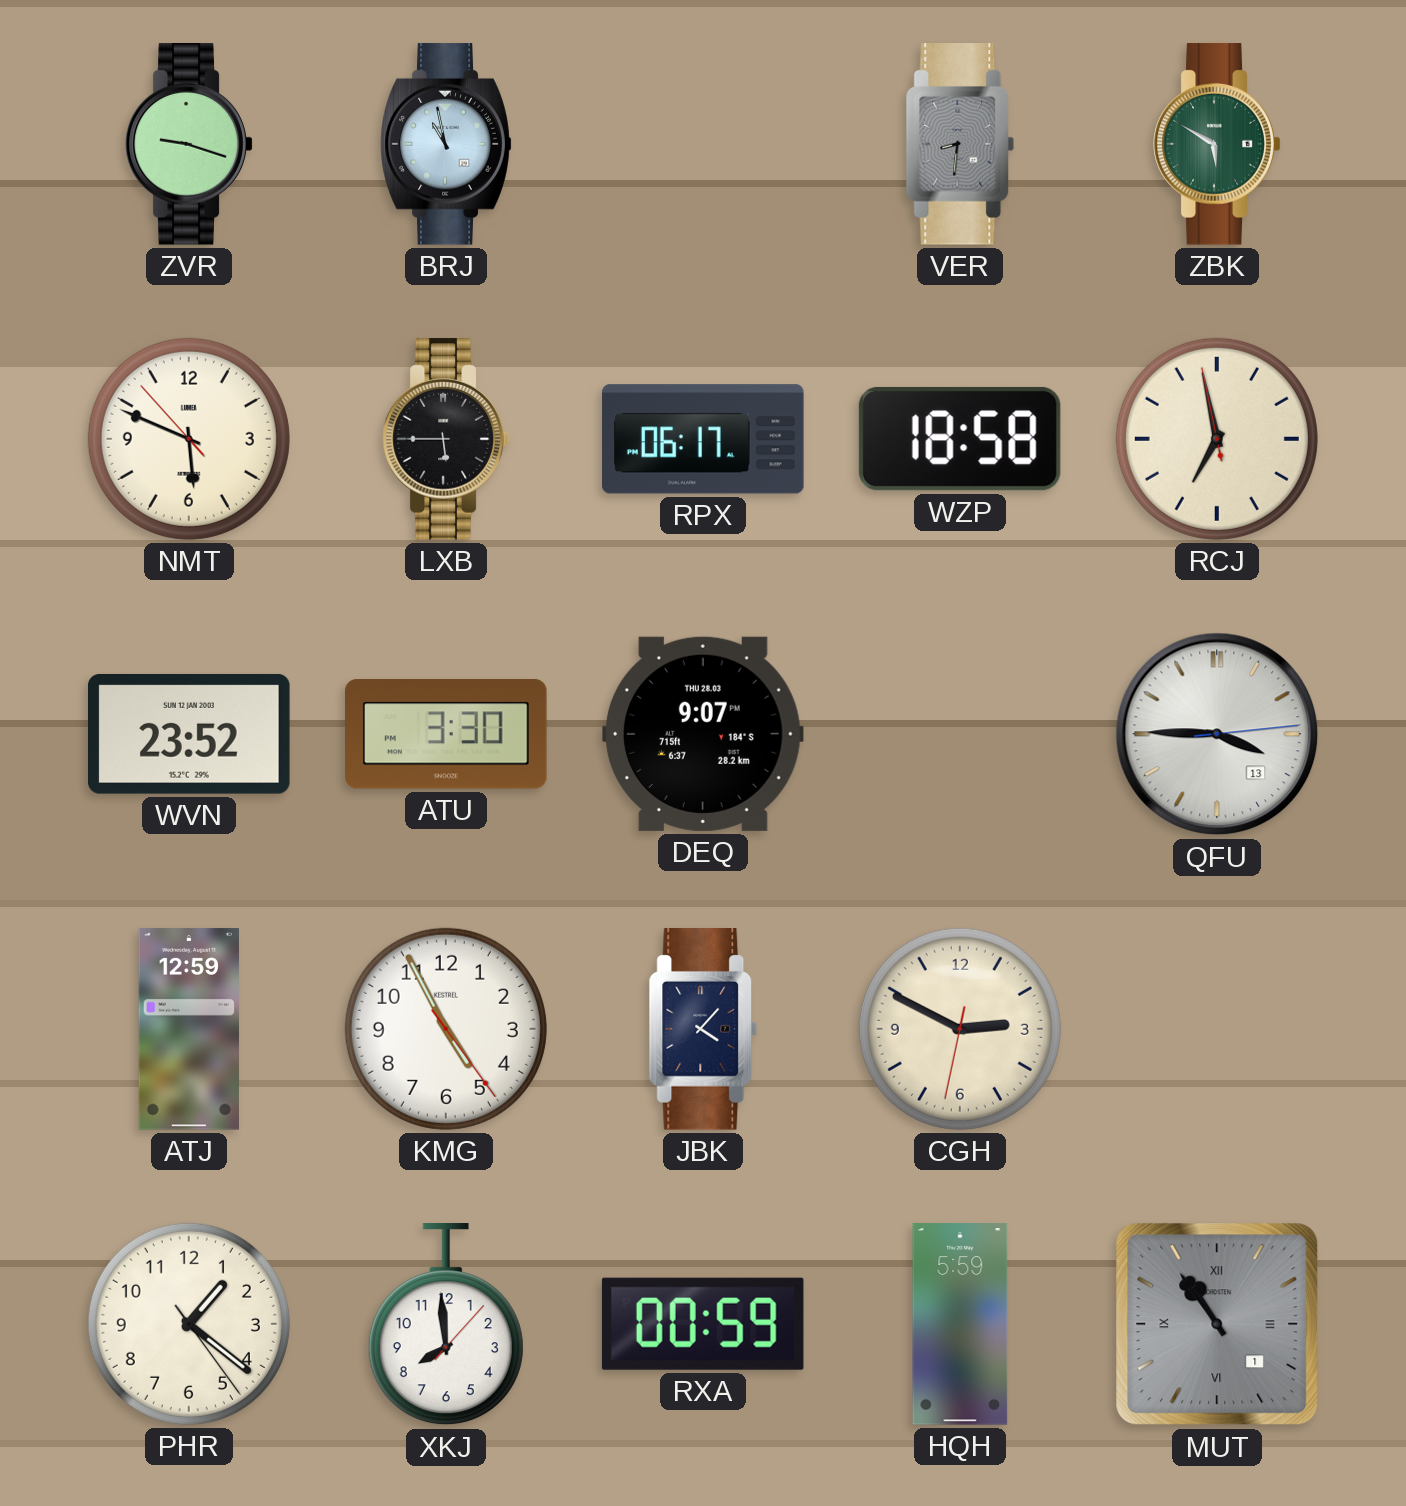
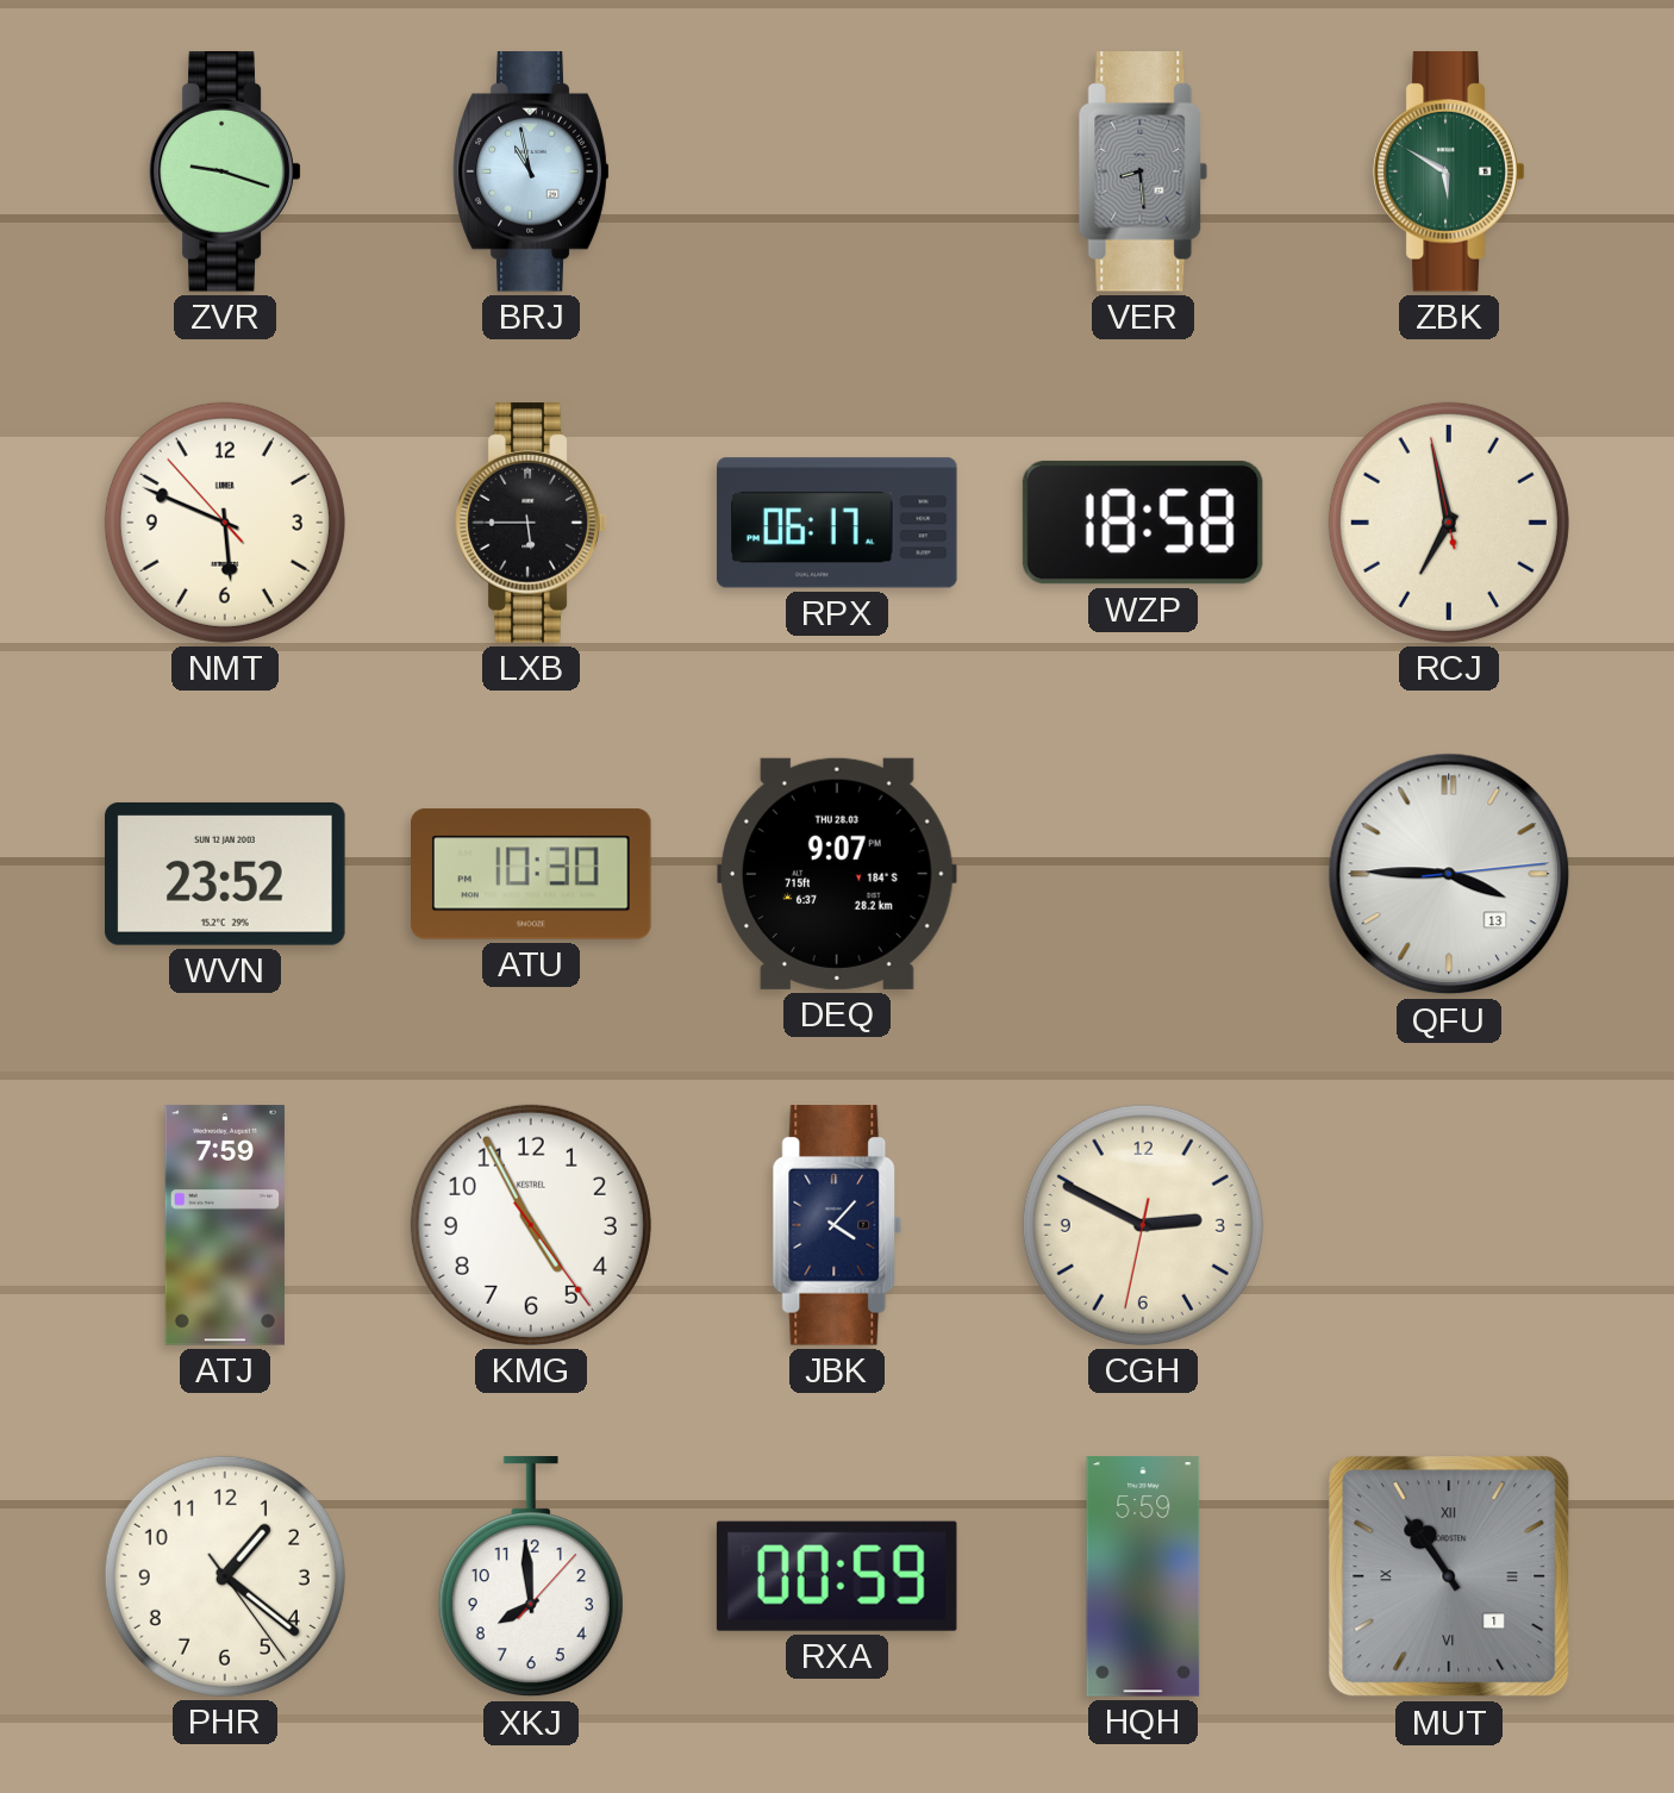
VER: 8:31 -> 8:29
ATU: 3:30 -> 10:30
ATJ: 12:59 -> 7:59
